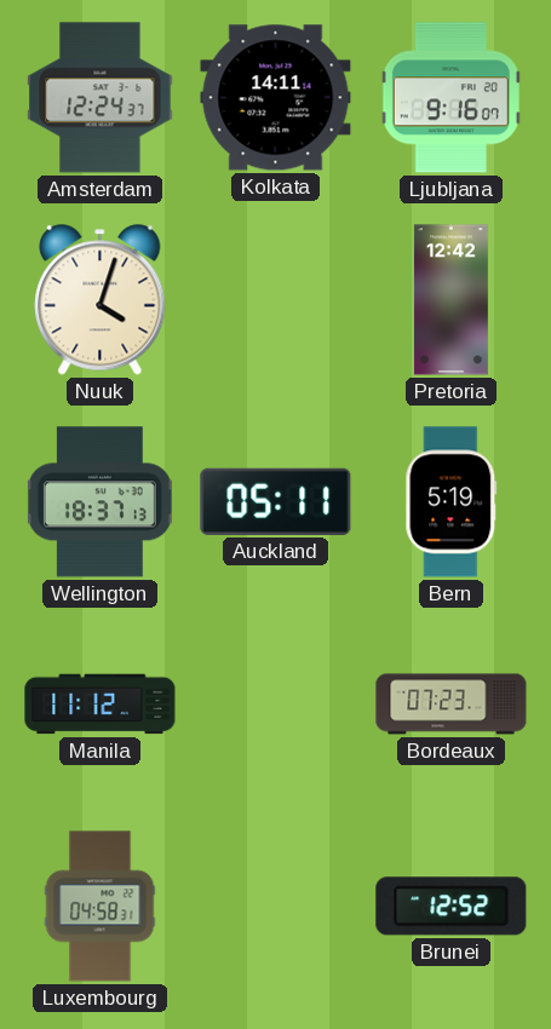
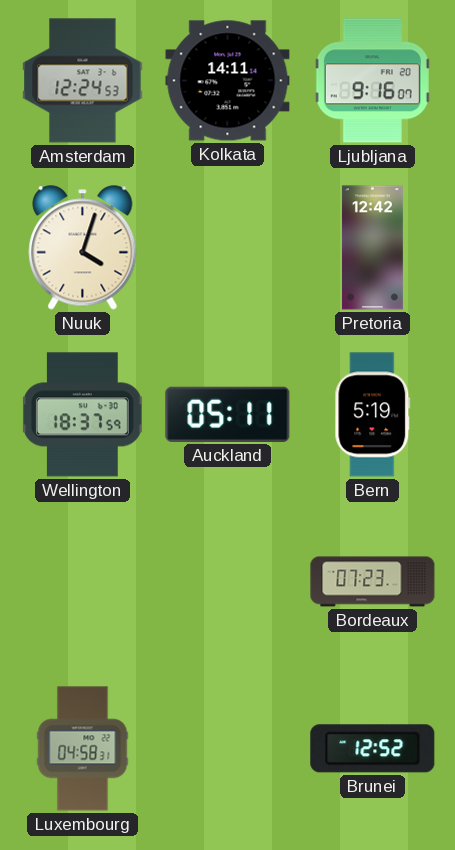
Amsterdam: 12:24:37 -> 12:24:53
Wellington: 18:37:13 -> 18:37:59
Manila: 11:12 -> none
